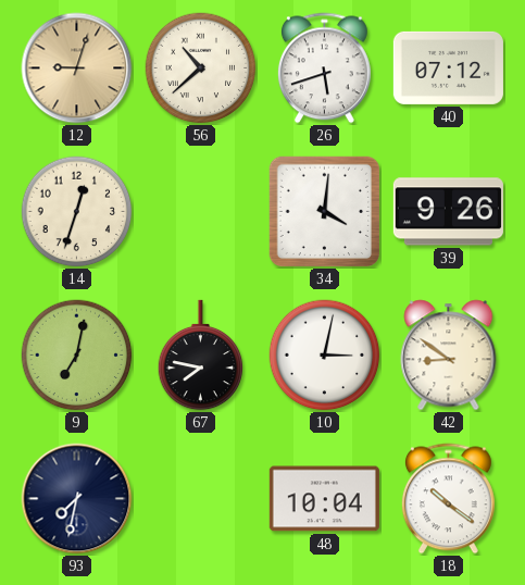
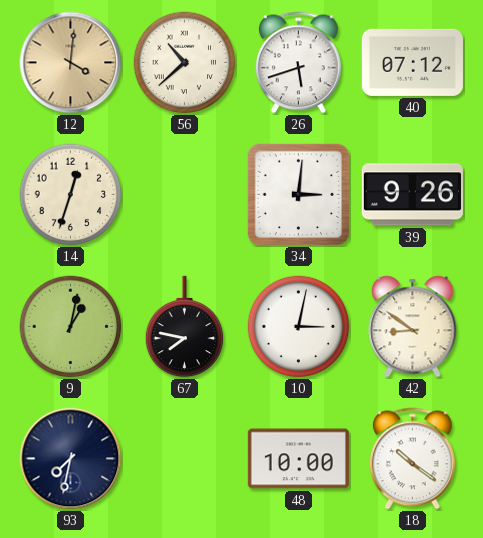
12: 9:03 -> 4:01
34: 4:01 -> 3:01
9: 7:02 -> 1:02
48: 10:04 -> 10:00
